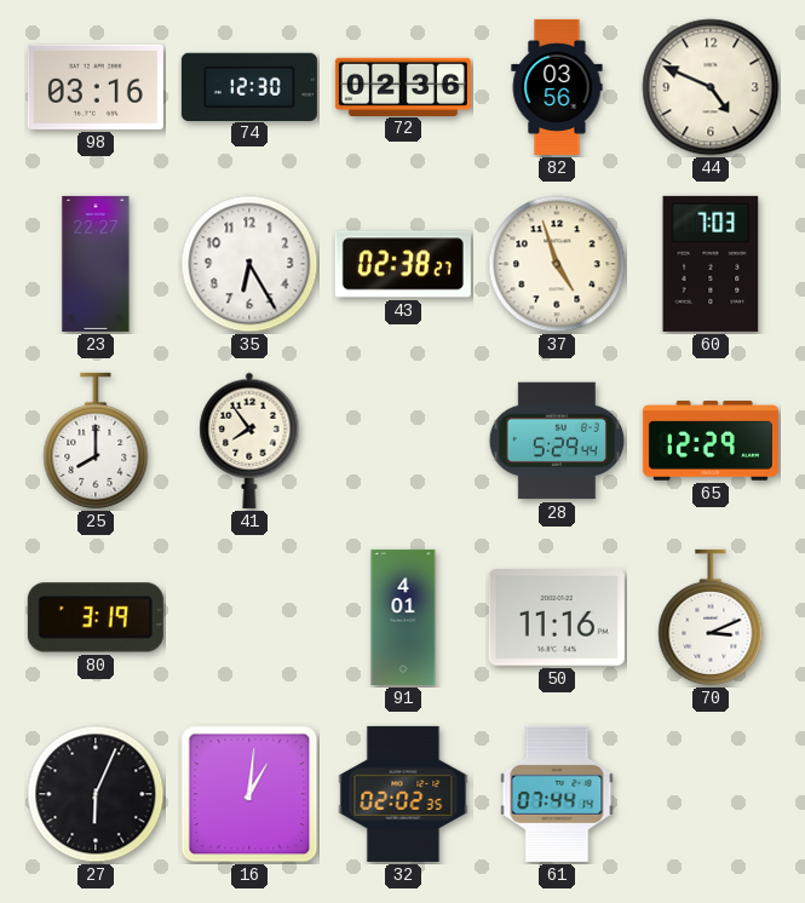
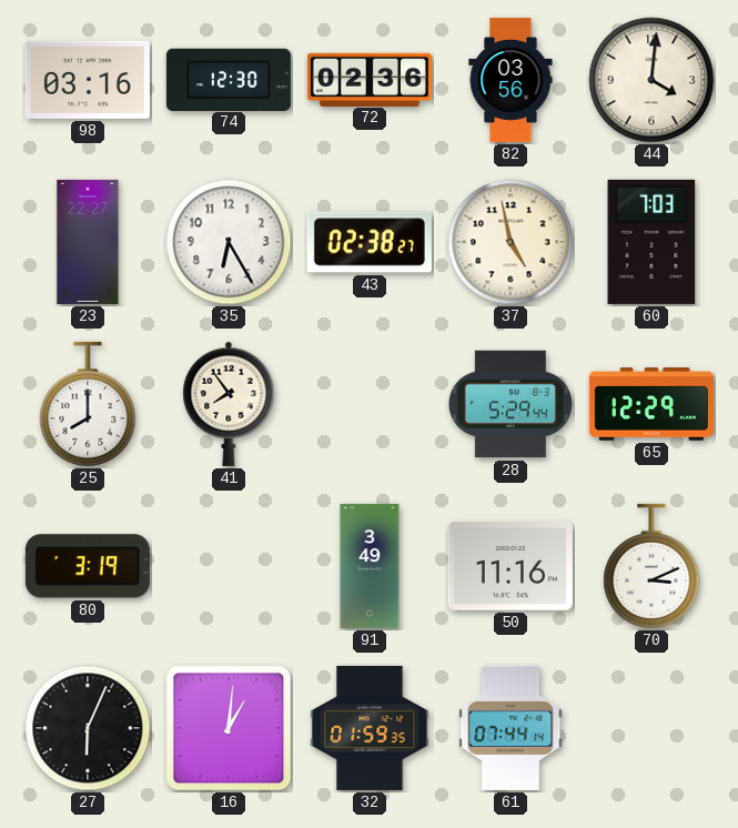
44: 4:49 -> 4:01
37: 4:57 -> 4:58
91: 4:01 -> 3:49
32: 02:02 -> 01:59
